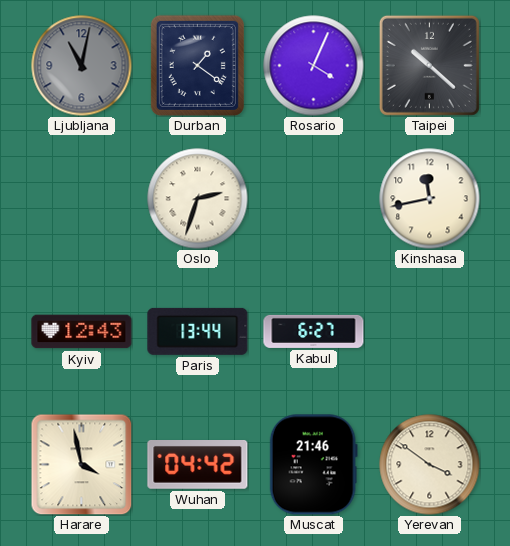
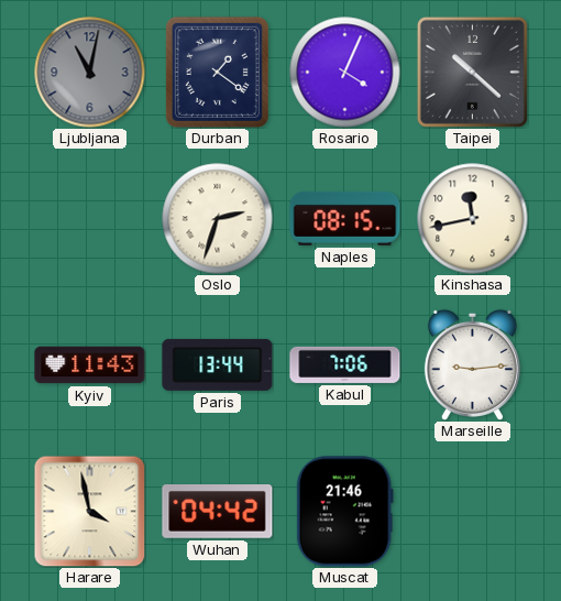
Naples: none -> 08:15
Kyiv: 12:43 -> 11:43
Kabul: 6:27 -> 7:06
Marseille: none -> 9:14
Yerevan: 3:51 -> none
